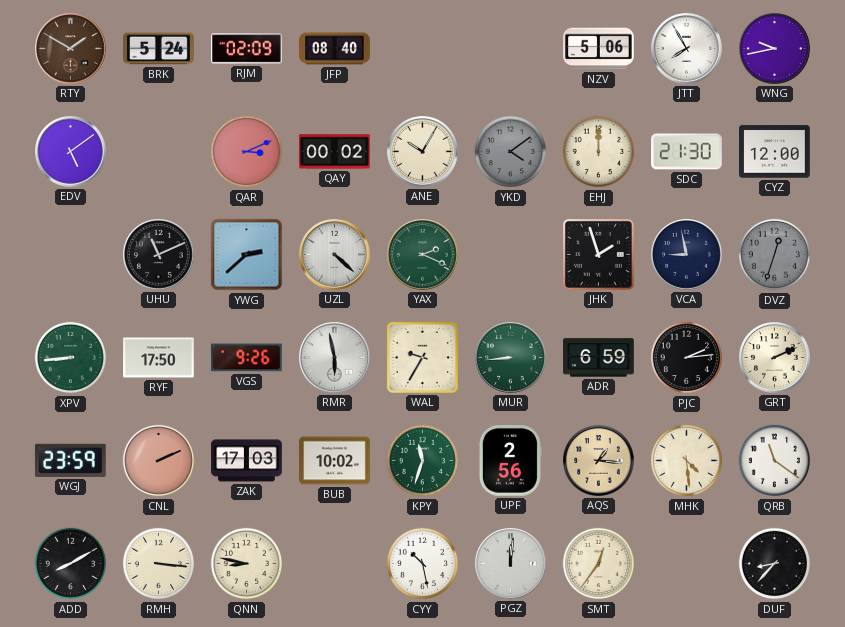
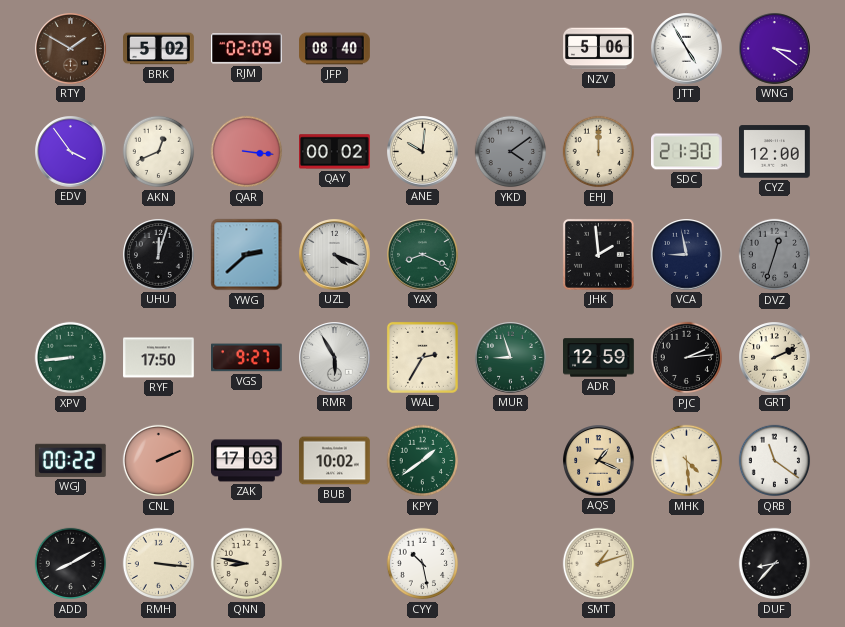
BRK: 5:24 -> 5:02
JTT: 7:55 -> 4:55
WNG: 9:43 -> 3:21
EDV: 5:09 -> 3:54
AKN: none -> 12:41
QAR: 3:11 -> 3:16
ANE: 10:05 -> 10:01
UHU: 11:11 -> 12:03
UZL: 4:22 -> 4:19
YAX: 2:19 -> 8:19
JHK: 1:57 -> 1:59
VGS: 9:26 -> 9:27
RMR: 5:58 -> 5:55
WAL: 9:35 -> 2:35
MUR: 8:44 -> 8:57
ADR: 6:59 -> 12:59
WGJ: 23:59 -> 00:22
KPY: 11:33 -> 1:39
UPF: 2:56 -> none
AQS: 1:16 -> 1:19
PGZ: 12:01 -> none
SMT: 12:36 -> 1:12
